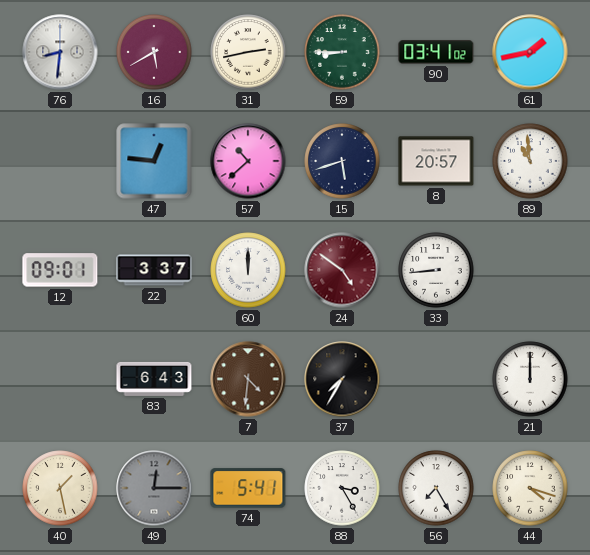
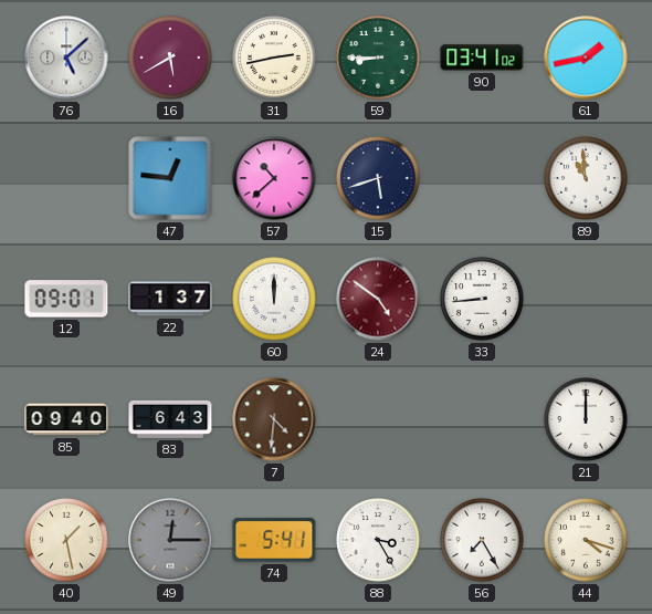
76: 8:31 -> 5:08
8: 20:57 -> none
22: 3:37 -> 1:37
85: none -> 09:40
37: 7:35 -> none
